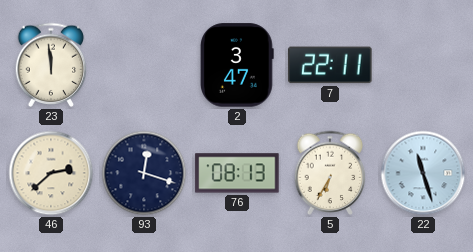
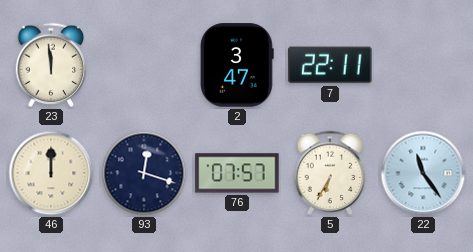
46: 2:38 -> 12:00
76: 08:13 -> 07:57
22: 11:27 -> 11:24
